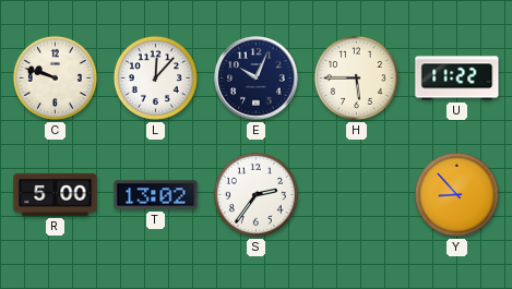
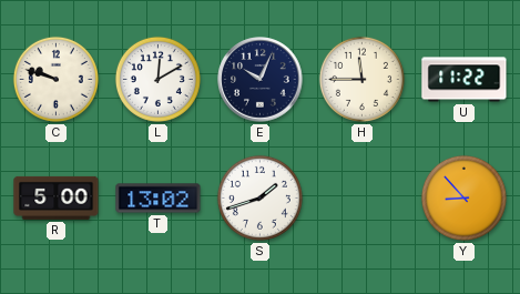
L: 12:07 -> 12:10
H: 5:45 -> 11:45
S: 2:36 -> 1:42
